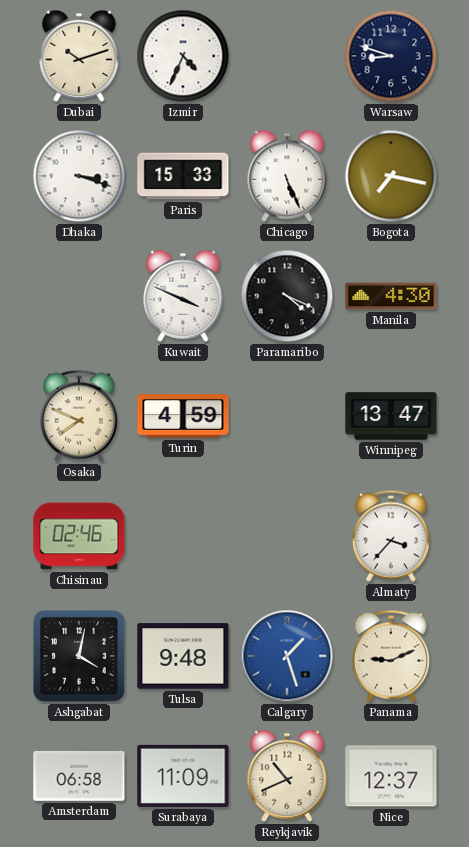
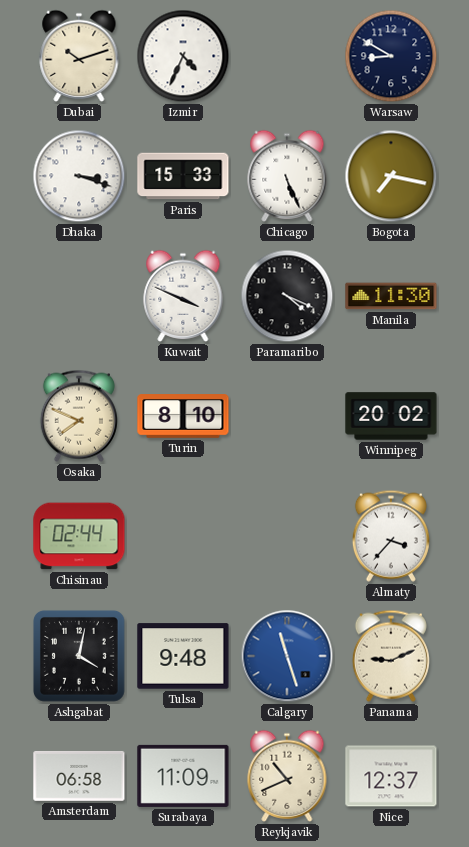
Warsaw: 8:48 -> 8:50
Manila: 4:30 -> 11:30
Turin: 4:59 -> 8:10
Winnipeg: 13:47 -> 20:02
Chisinau: 02:46 -> 02:44
Calgary: 1:27 -> 11:27
